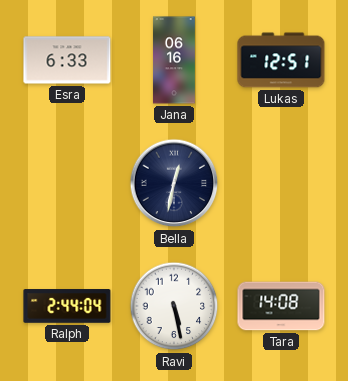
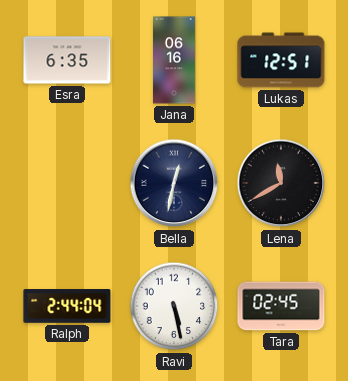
Esra: 6:33 -> 6:35
Lena: none -> 11:40
Tara: 14:08 -> 02:45
